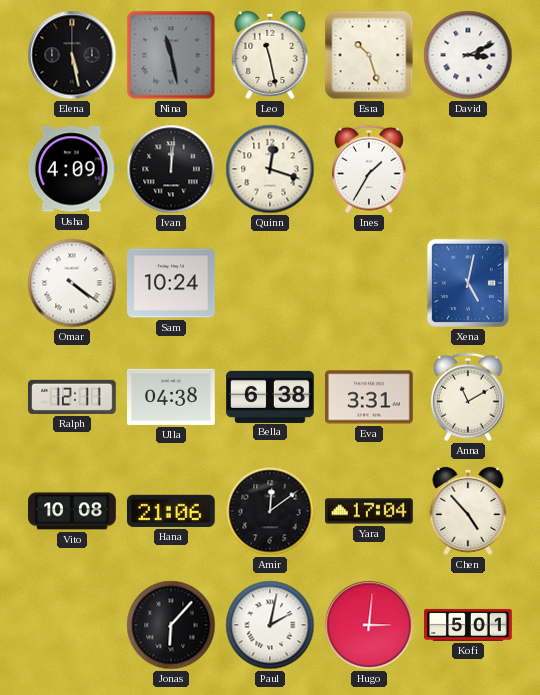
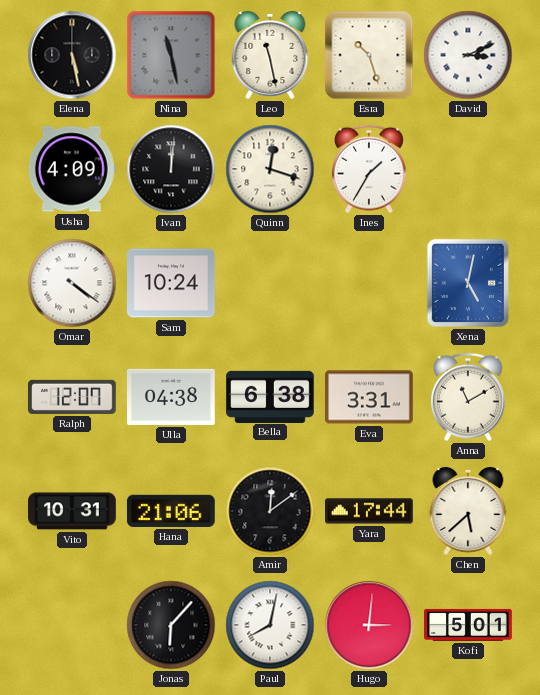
Ralph: 12:11 -> 12:07
Vito: 10:08 -> 10:31
Yara: 17:04 -> 17:44
Chen: 4:53 -> 5:38
Paul: 2:02 -> 8:02
